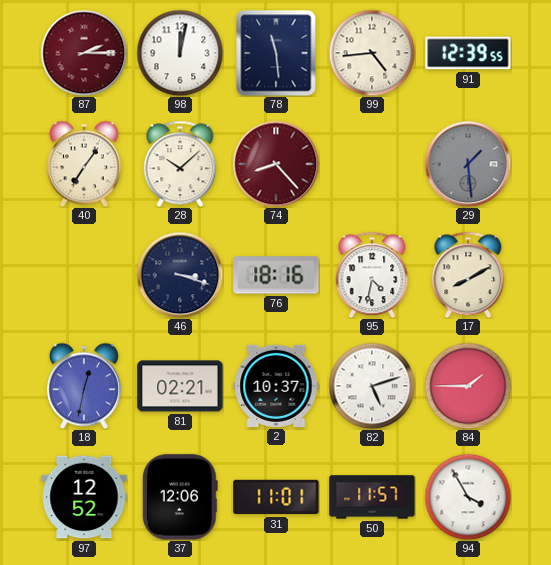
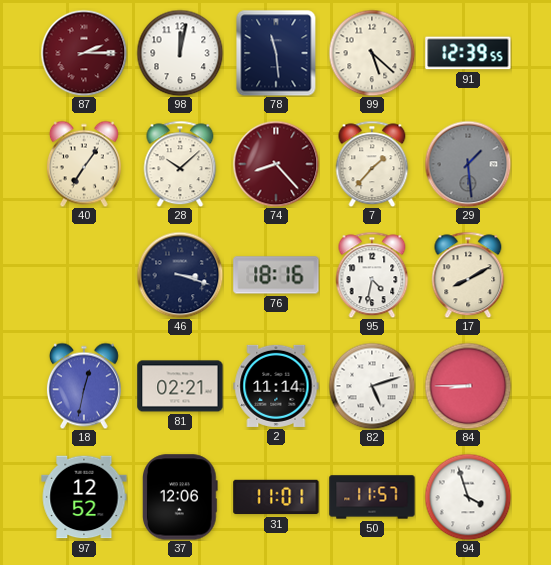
99: 4:44 -> 5:22
7: none -> 1:37
2: 10:37 -> 11:14
84: 1:45 -> 8:45
94: 3:55 -> 3:57
